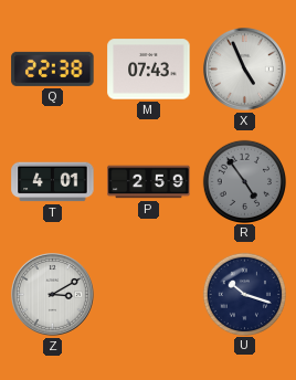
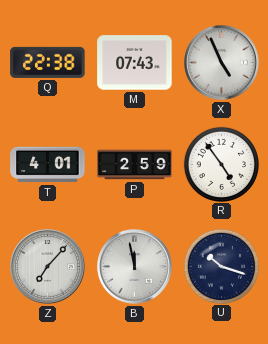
R dial: grey -> white
Z: 3:10 -> 7:07
B: none -> 11:58
